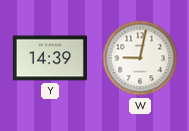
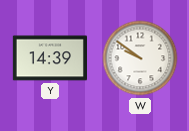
W: 9:02 -> 9:51
